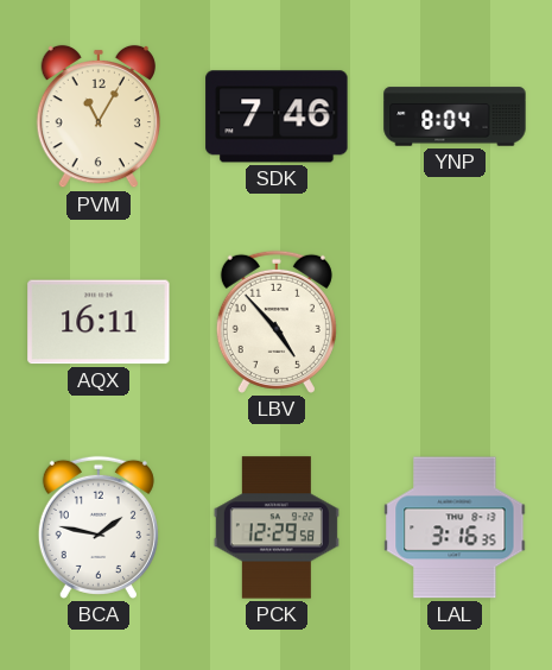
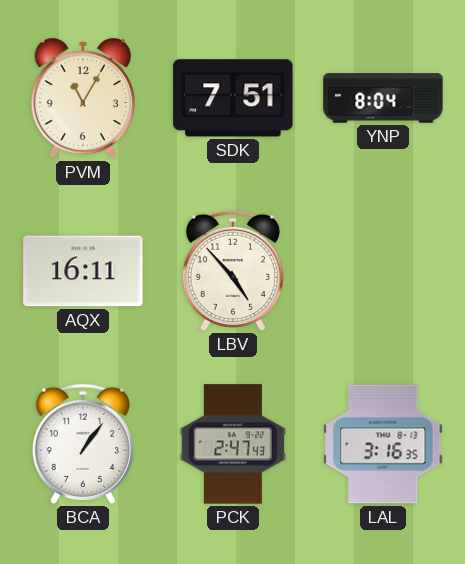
SDK: 7:46 -> 7:51
BCA: 1:47 -> 1:06
PCK: 12:29 -> 2:47
